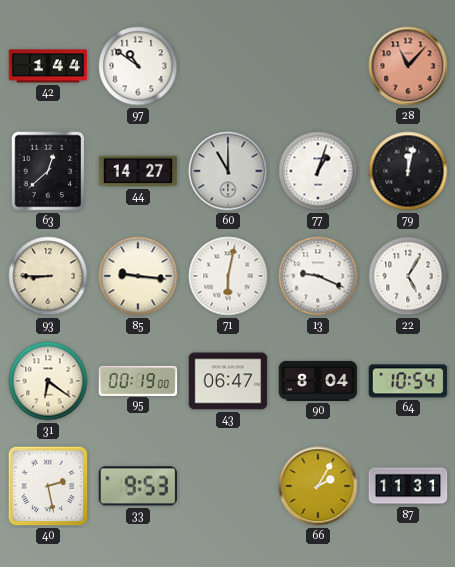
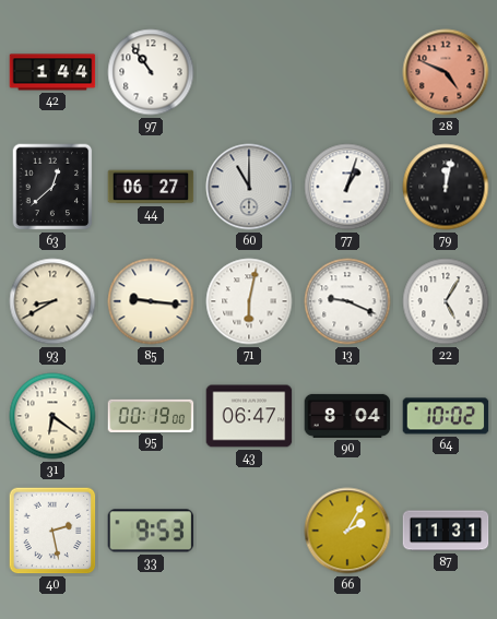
97: 10:51 -> 10:54
28: 11:07 -> 4:49
44: 14:27 -> 06:27
93: 8:45 -> 8:40
64: 10:54 -> 10:02
